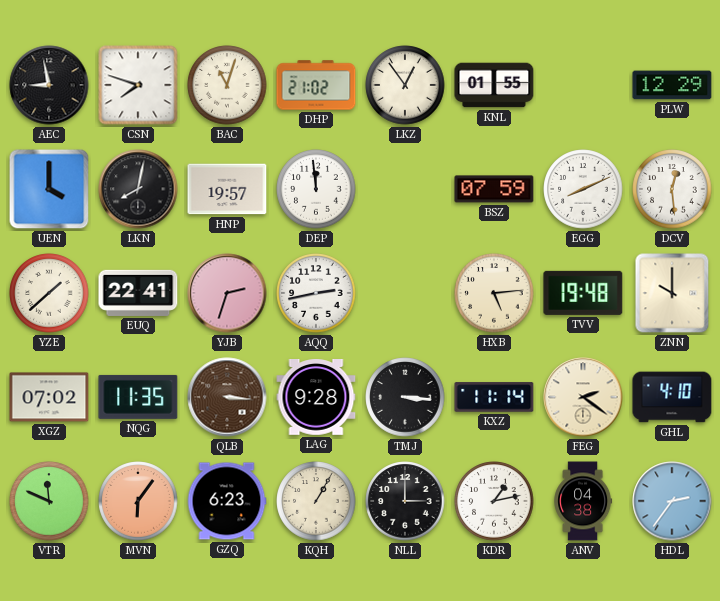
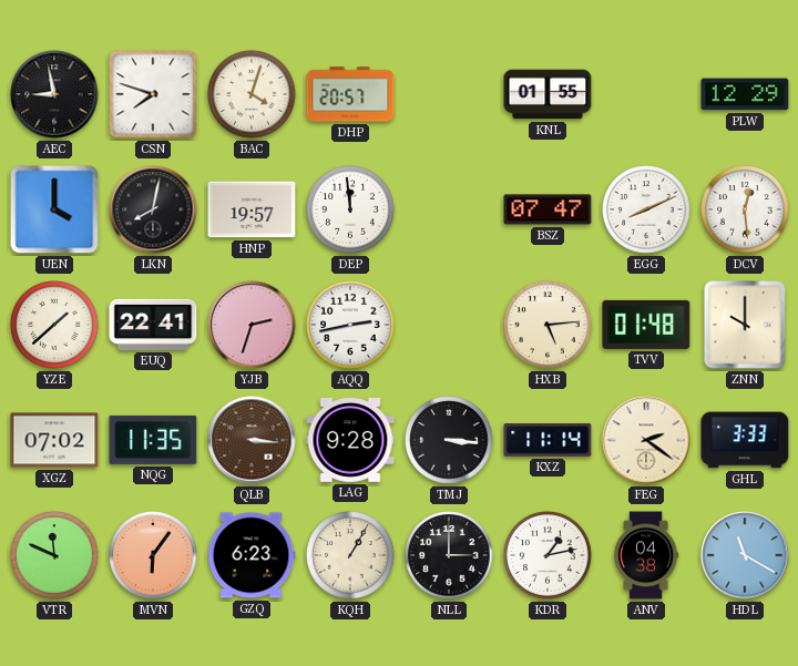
BAC: 11:03 -> 4:03
DHP: 21:02 -> 20:57
LKZ: 12:54 -> none
BSZ: 07:59 -> 07:47
TVV: 19:48 -> 01:48
GHL: 4:10 -> 3:33
HDL: 2:36 -> 11:20
